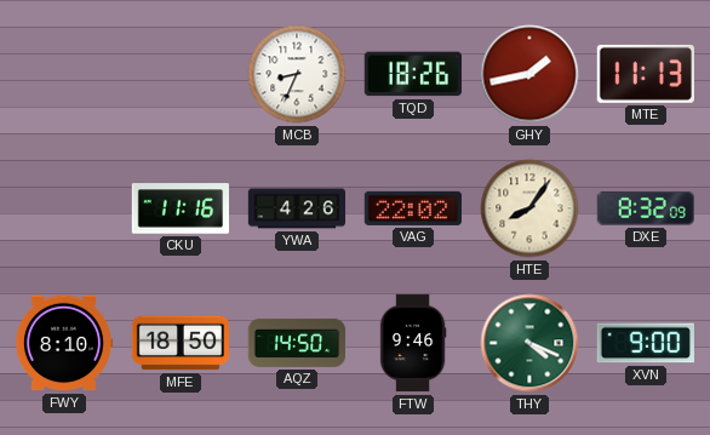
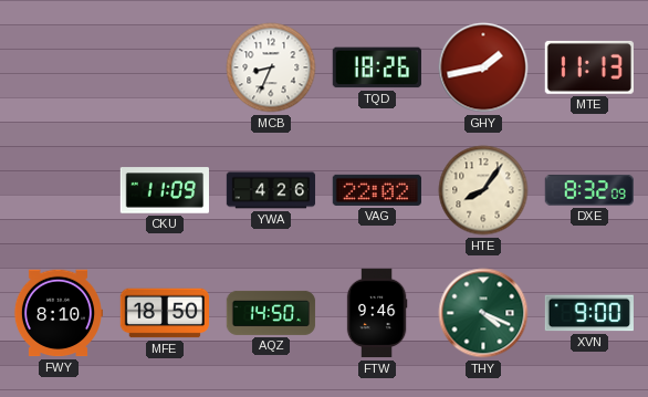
CKU: 11:16 -> 11:09
